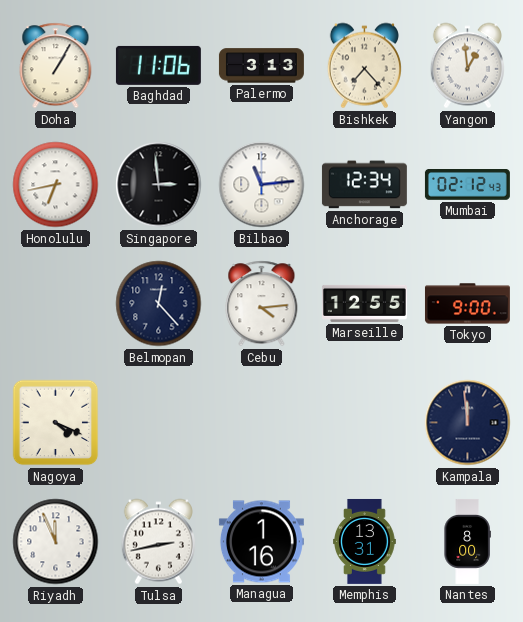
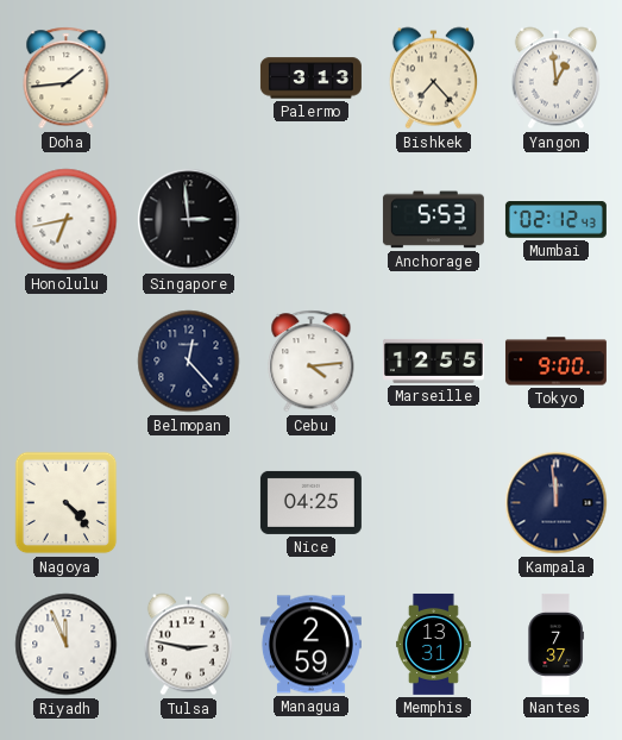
Doha: 1:05 -> 1:44
Baghdad: 11:06 -> none
Bilbao: 11:14 -> none
Anchorage: 12:34 -> 5:53
Nagoya: 4:19 -> 4:23
Nice: none -> 04:25
Tulsa: 2:43 -> 2:47
Managua: 1:16 -> 2:59
Nantes: 8:00 -> 7:37
